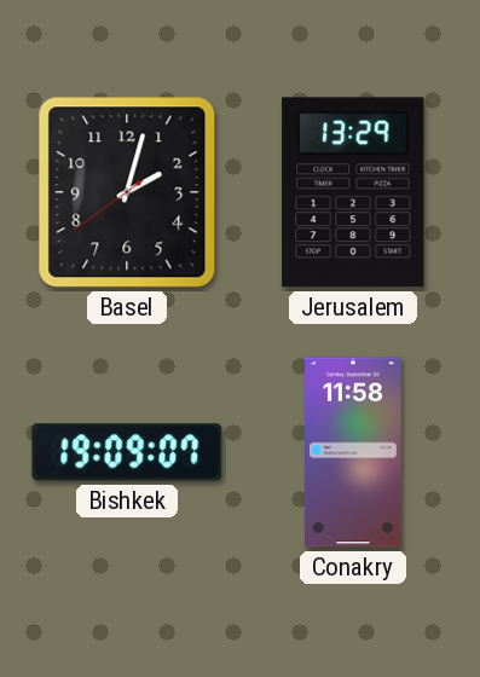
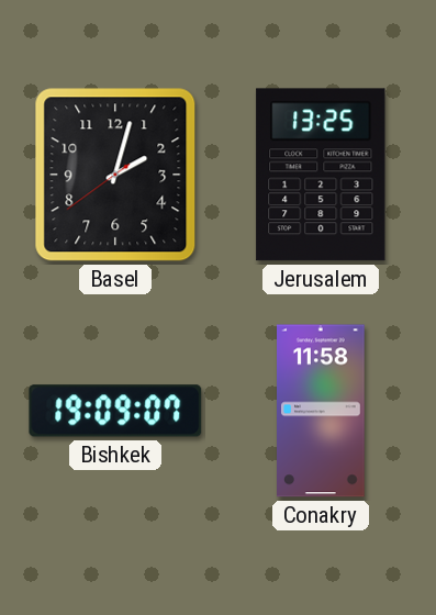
Jerusalem: 13:29 -> 13:25
